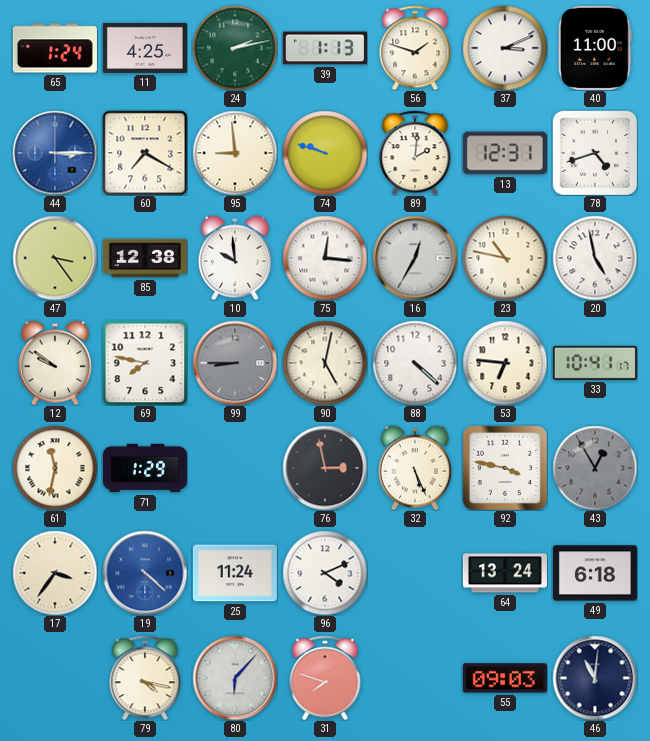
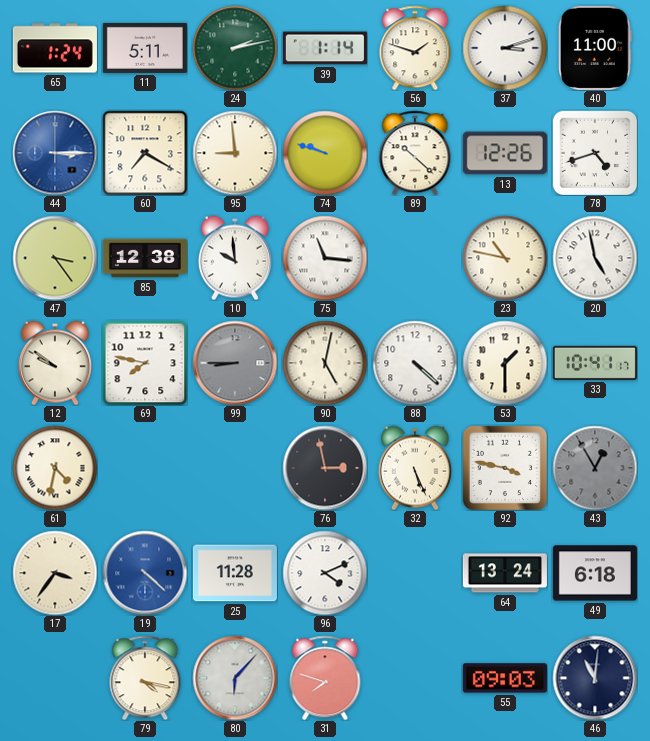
11: 4:25 -> 5:11
39: 1:13 -> 1:14
37: 3:11 -> 3:12
89: 2:01 -> 10:22
13: 12:31 -> 12:26
75: 12:16 -> 11:16
16: 12:35 -> none
53: 6:46 -> 1:30
61: 11:32 -> 4:32
71: 1:29 -> none
25: 11:24 -> 11:28
